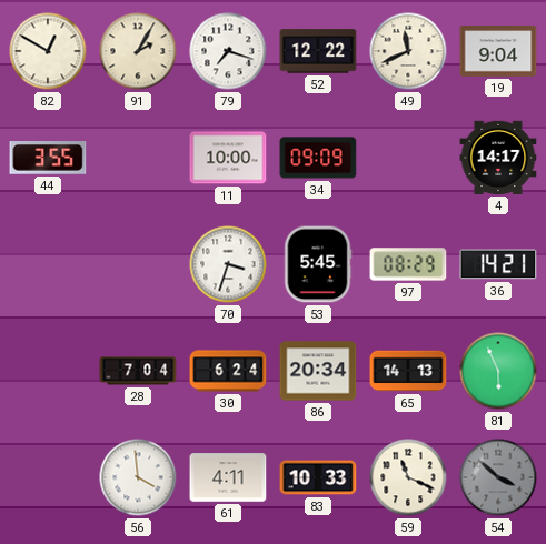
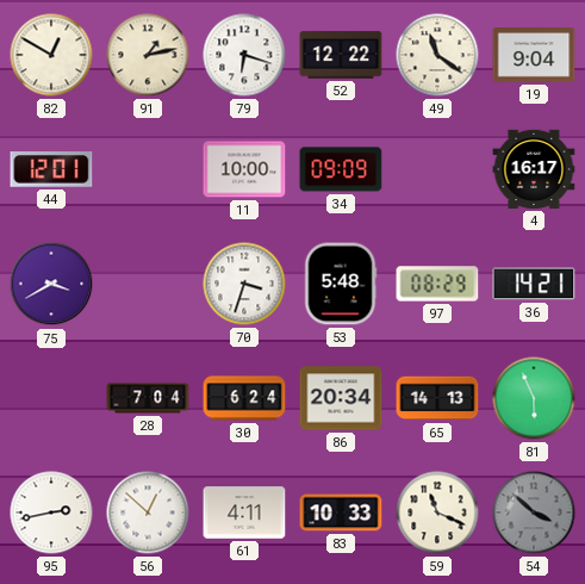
91: 2:05 -> 1:13
79: 7:18 -> 6:18
49: 11:41 -> 11:21
44: 3:55 -> 12:01
4: 14:17 -> 16:17
75: none -> 3:40
53: 5:45 -> 5:48
95: none -> 2:43
56: 3:59 -> 12:52
